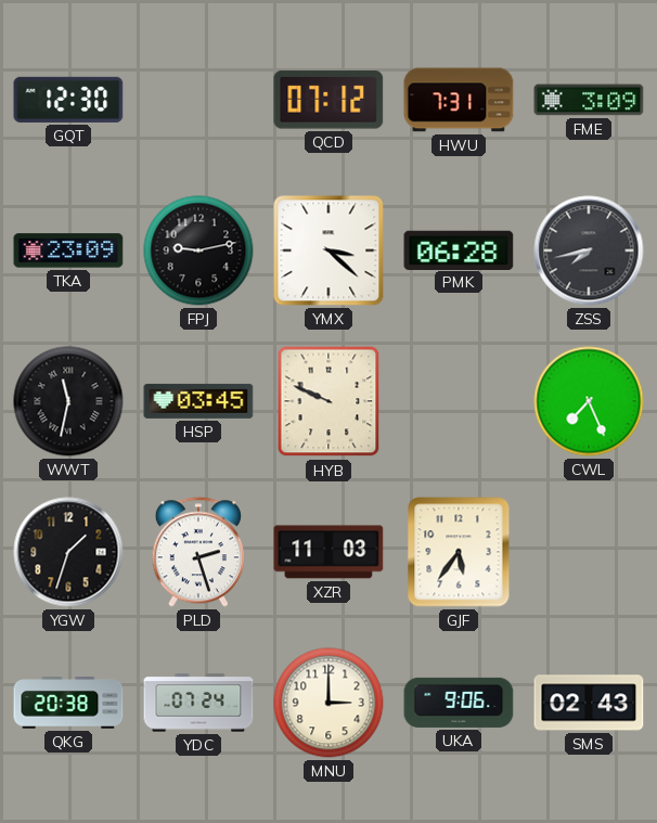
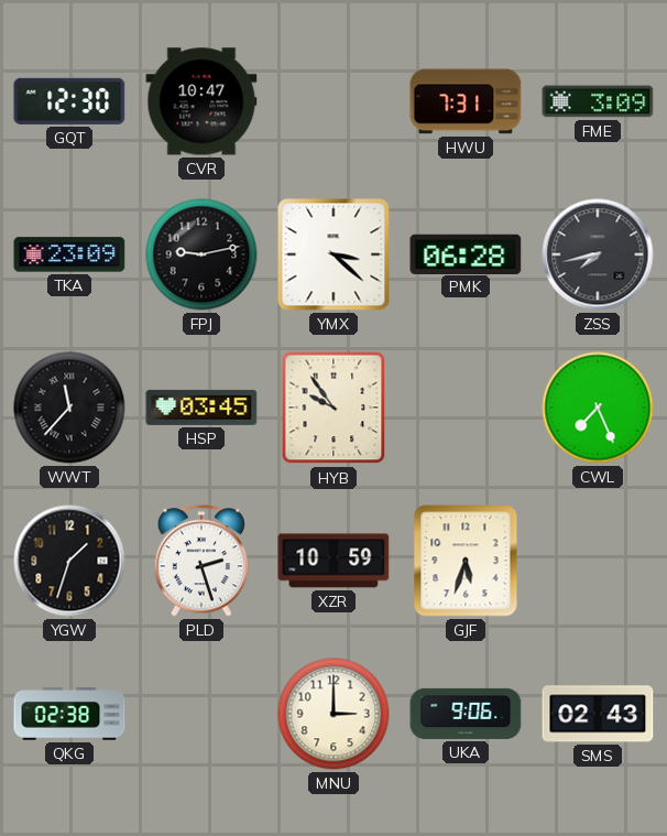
CVR: none -> 10:47
QCD: 07:12 -> none
WWT: 11:32 -> 11:37
HYB: 9:49 -> 9:54
XZR: 11:03 -> 10:59
GJF: 5:36 -> 5:33
QKG: 20:38 -> 02:38
YDC: 07:24 -> none
